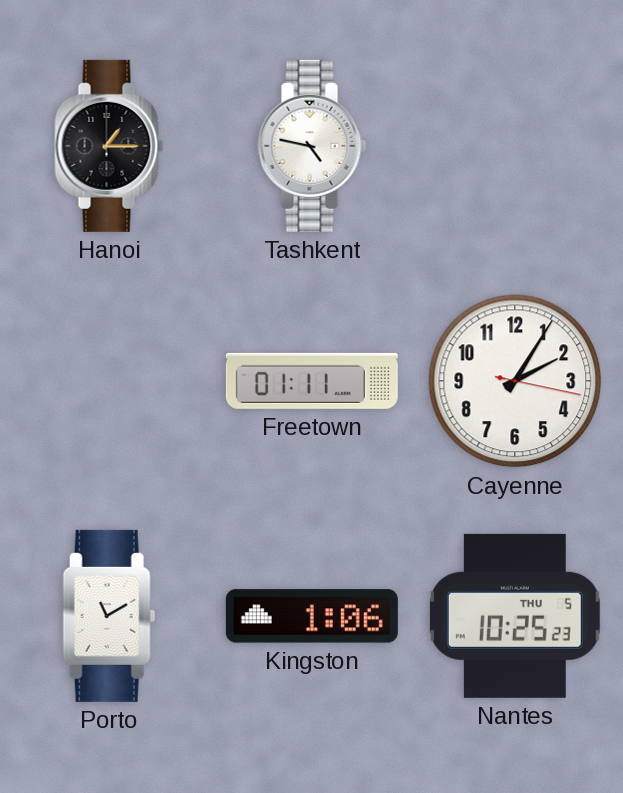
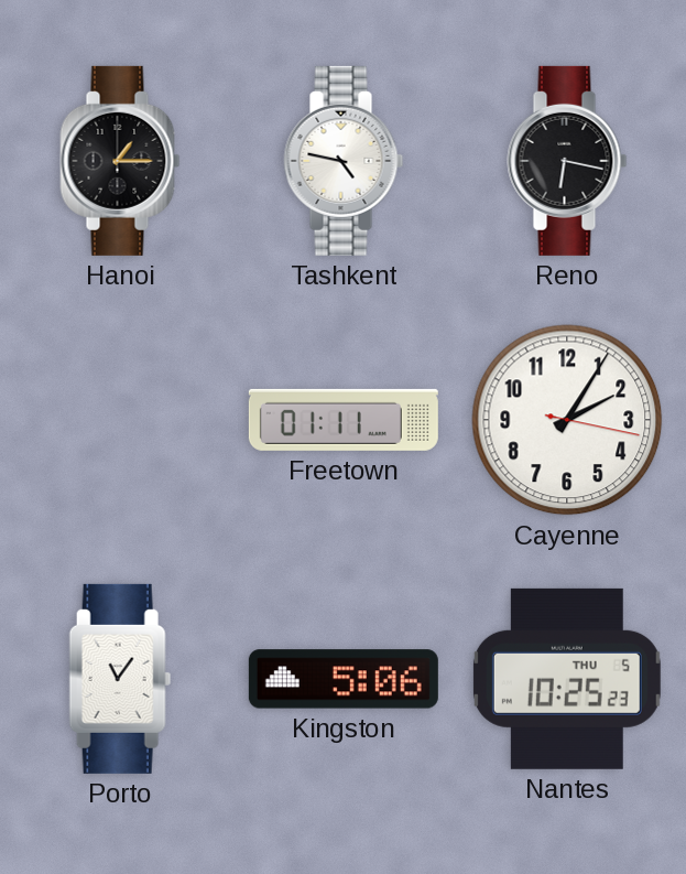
Reno: none -> 6:17
Porto: 11:10 -> 11:06
Kingston: 1:06 -> 5:06
